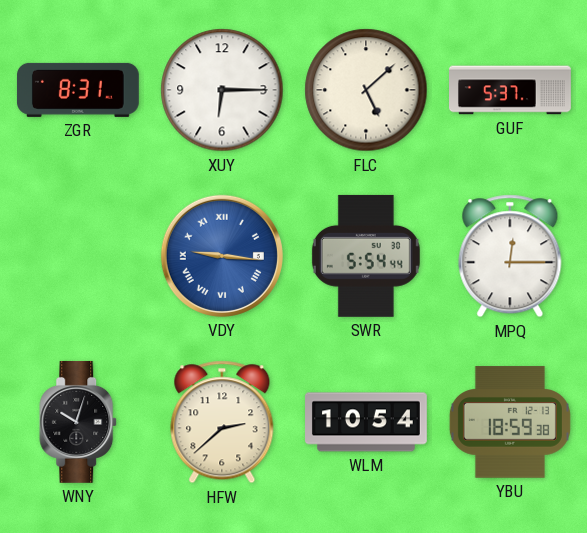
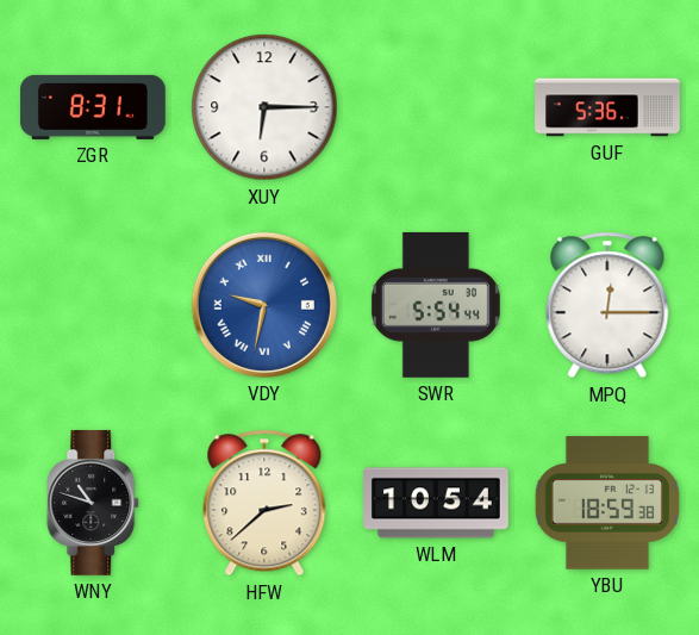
FLC: 5:08 -> none
GUF: 5:37 -> 5:36
VDY: 9:16 -> 9:32
WNY: 10:03 -> 10:48
